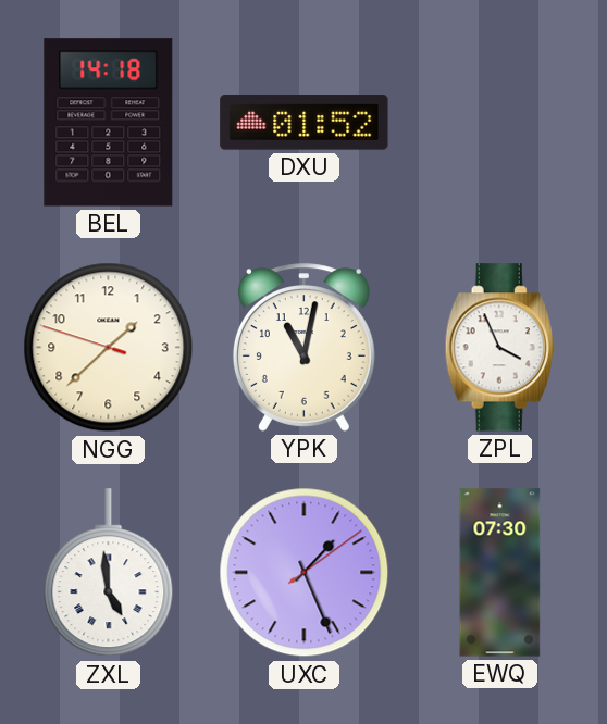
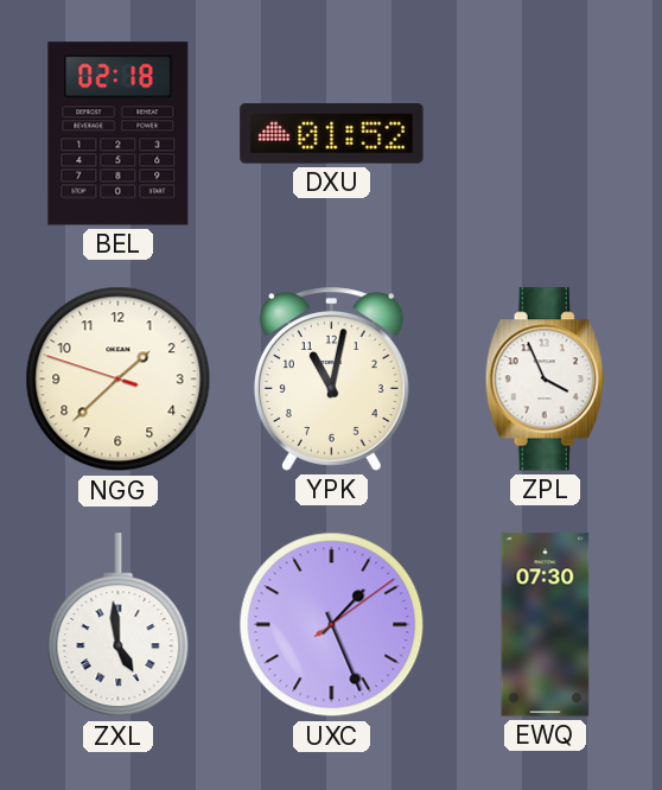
BEL: 14:18 -> 02:18
